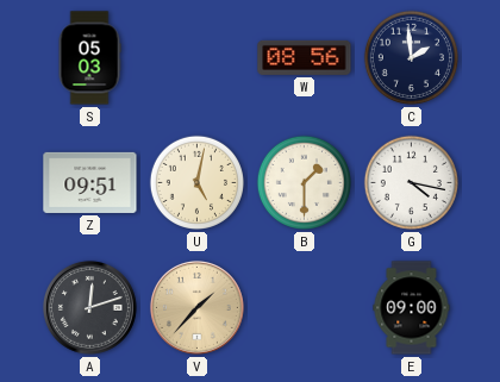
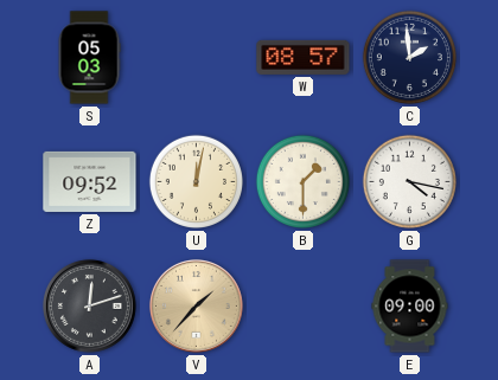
W: 08:56 -> 08:57
Z: 09:51 -> 09:52
U: 5:02 -> 12:02
